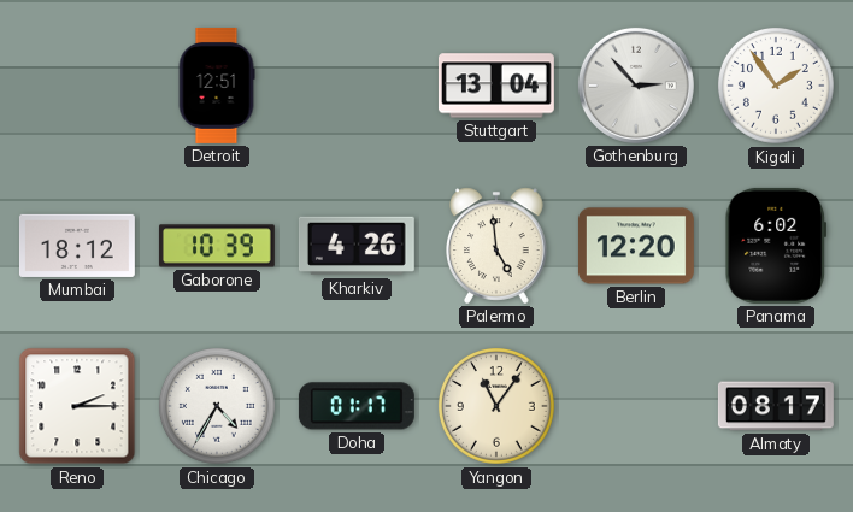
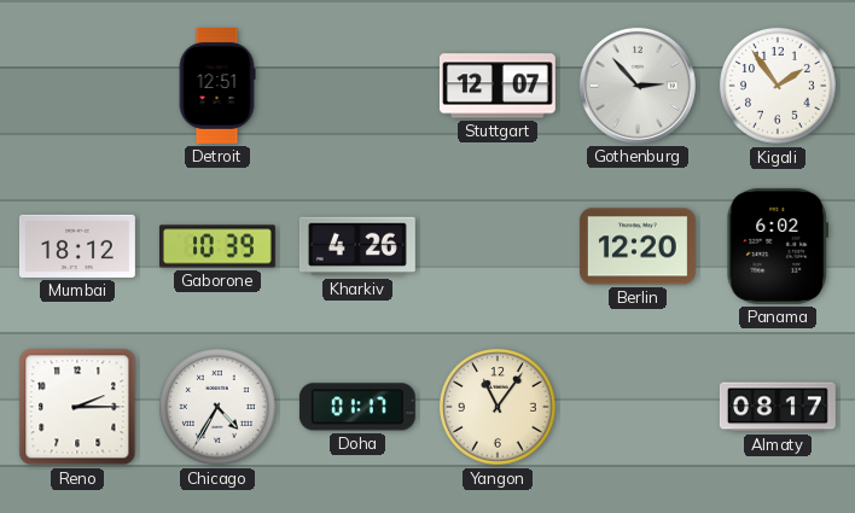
Stuttgart: 13:04 -> 12:07
Palermo: 4:59 -> none
